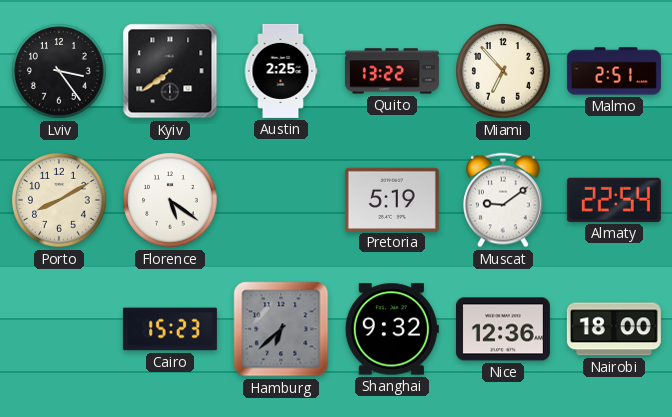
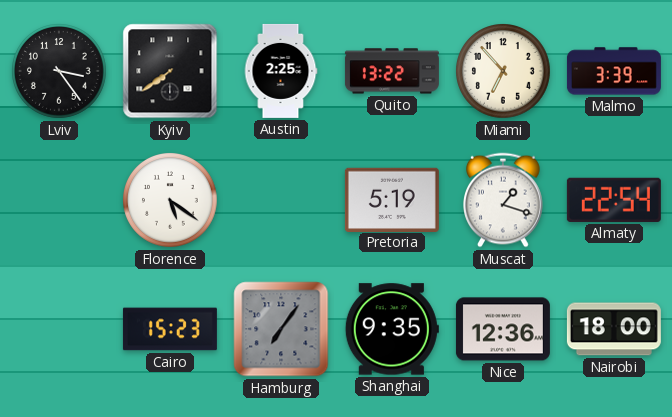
Malmo: 2:51 -> 3:39
Porto: 8:10 -> none
Muscat: 9:09 -> 1:18
Hamburg: 6:38 -> 7:06
Shanghai: 9:32 -> 9:35
